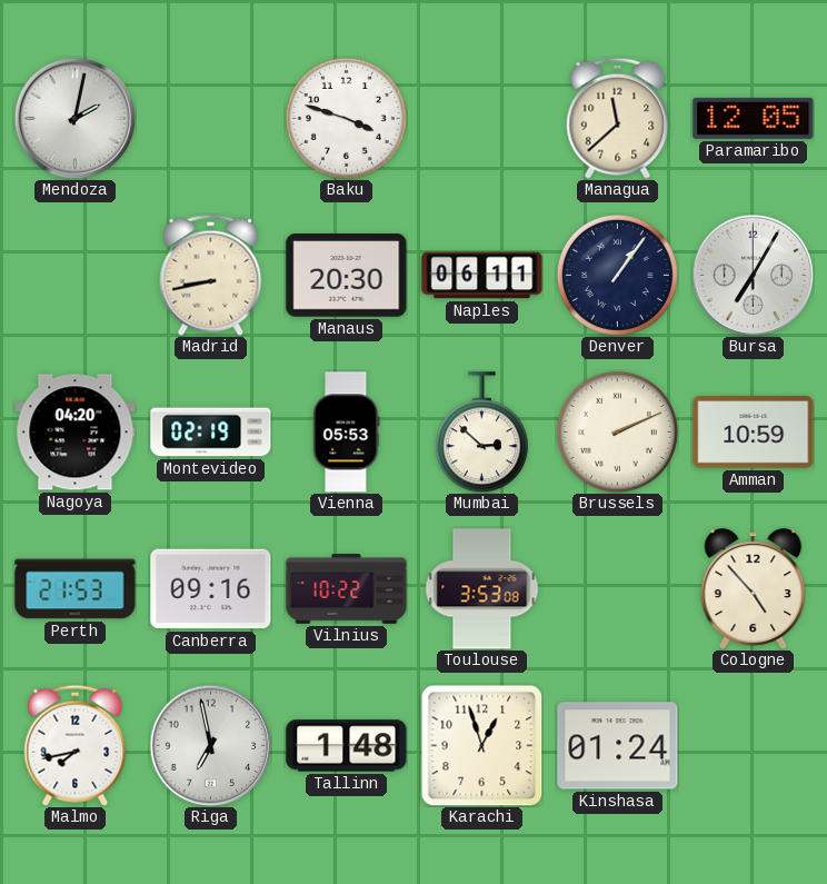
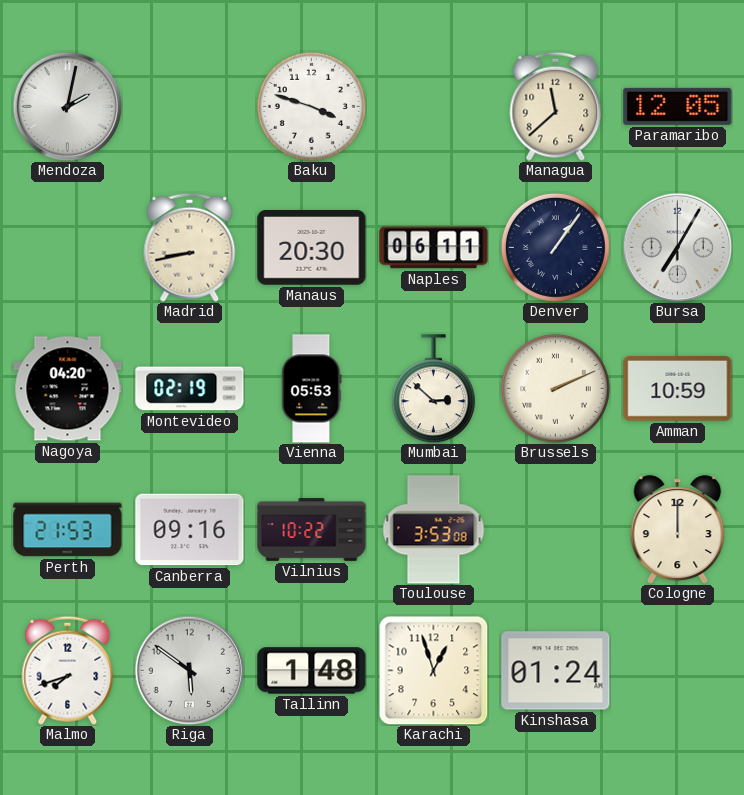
Cologne: 4:53 -> 12:00
Malmo: 7:43 -> 7:42
Riga: 6:58 -> 5:51
